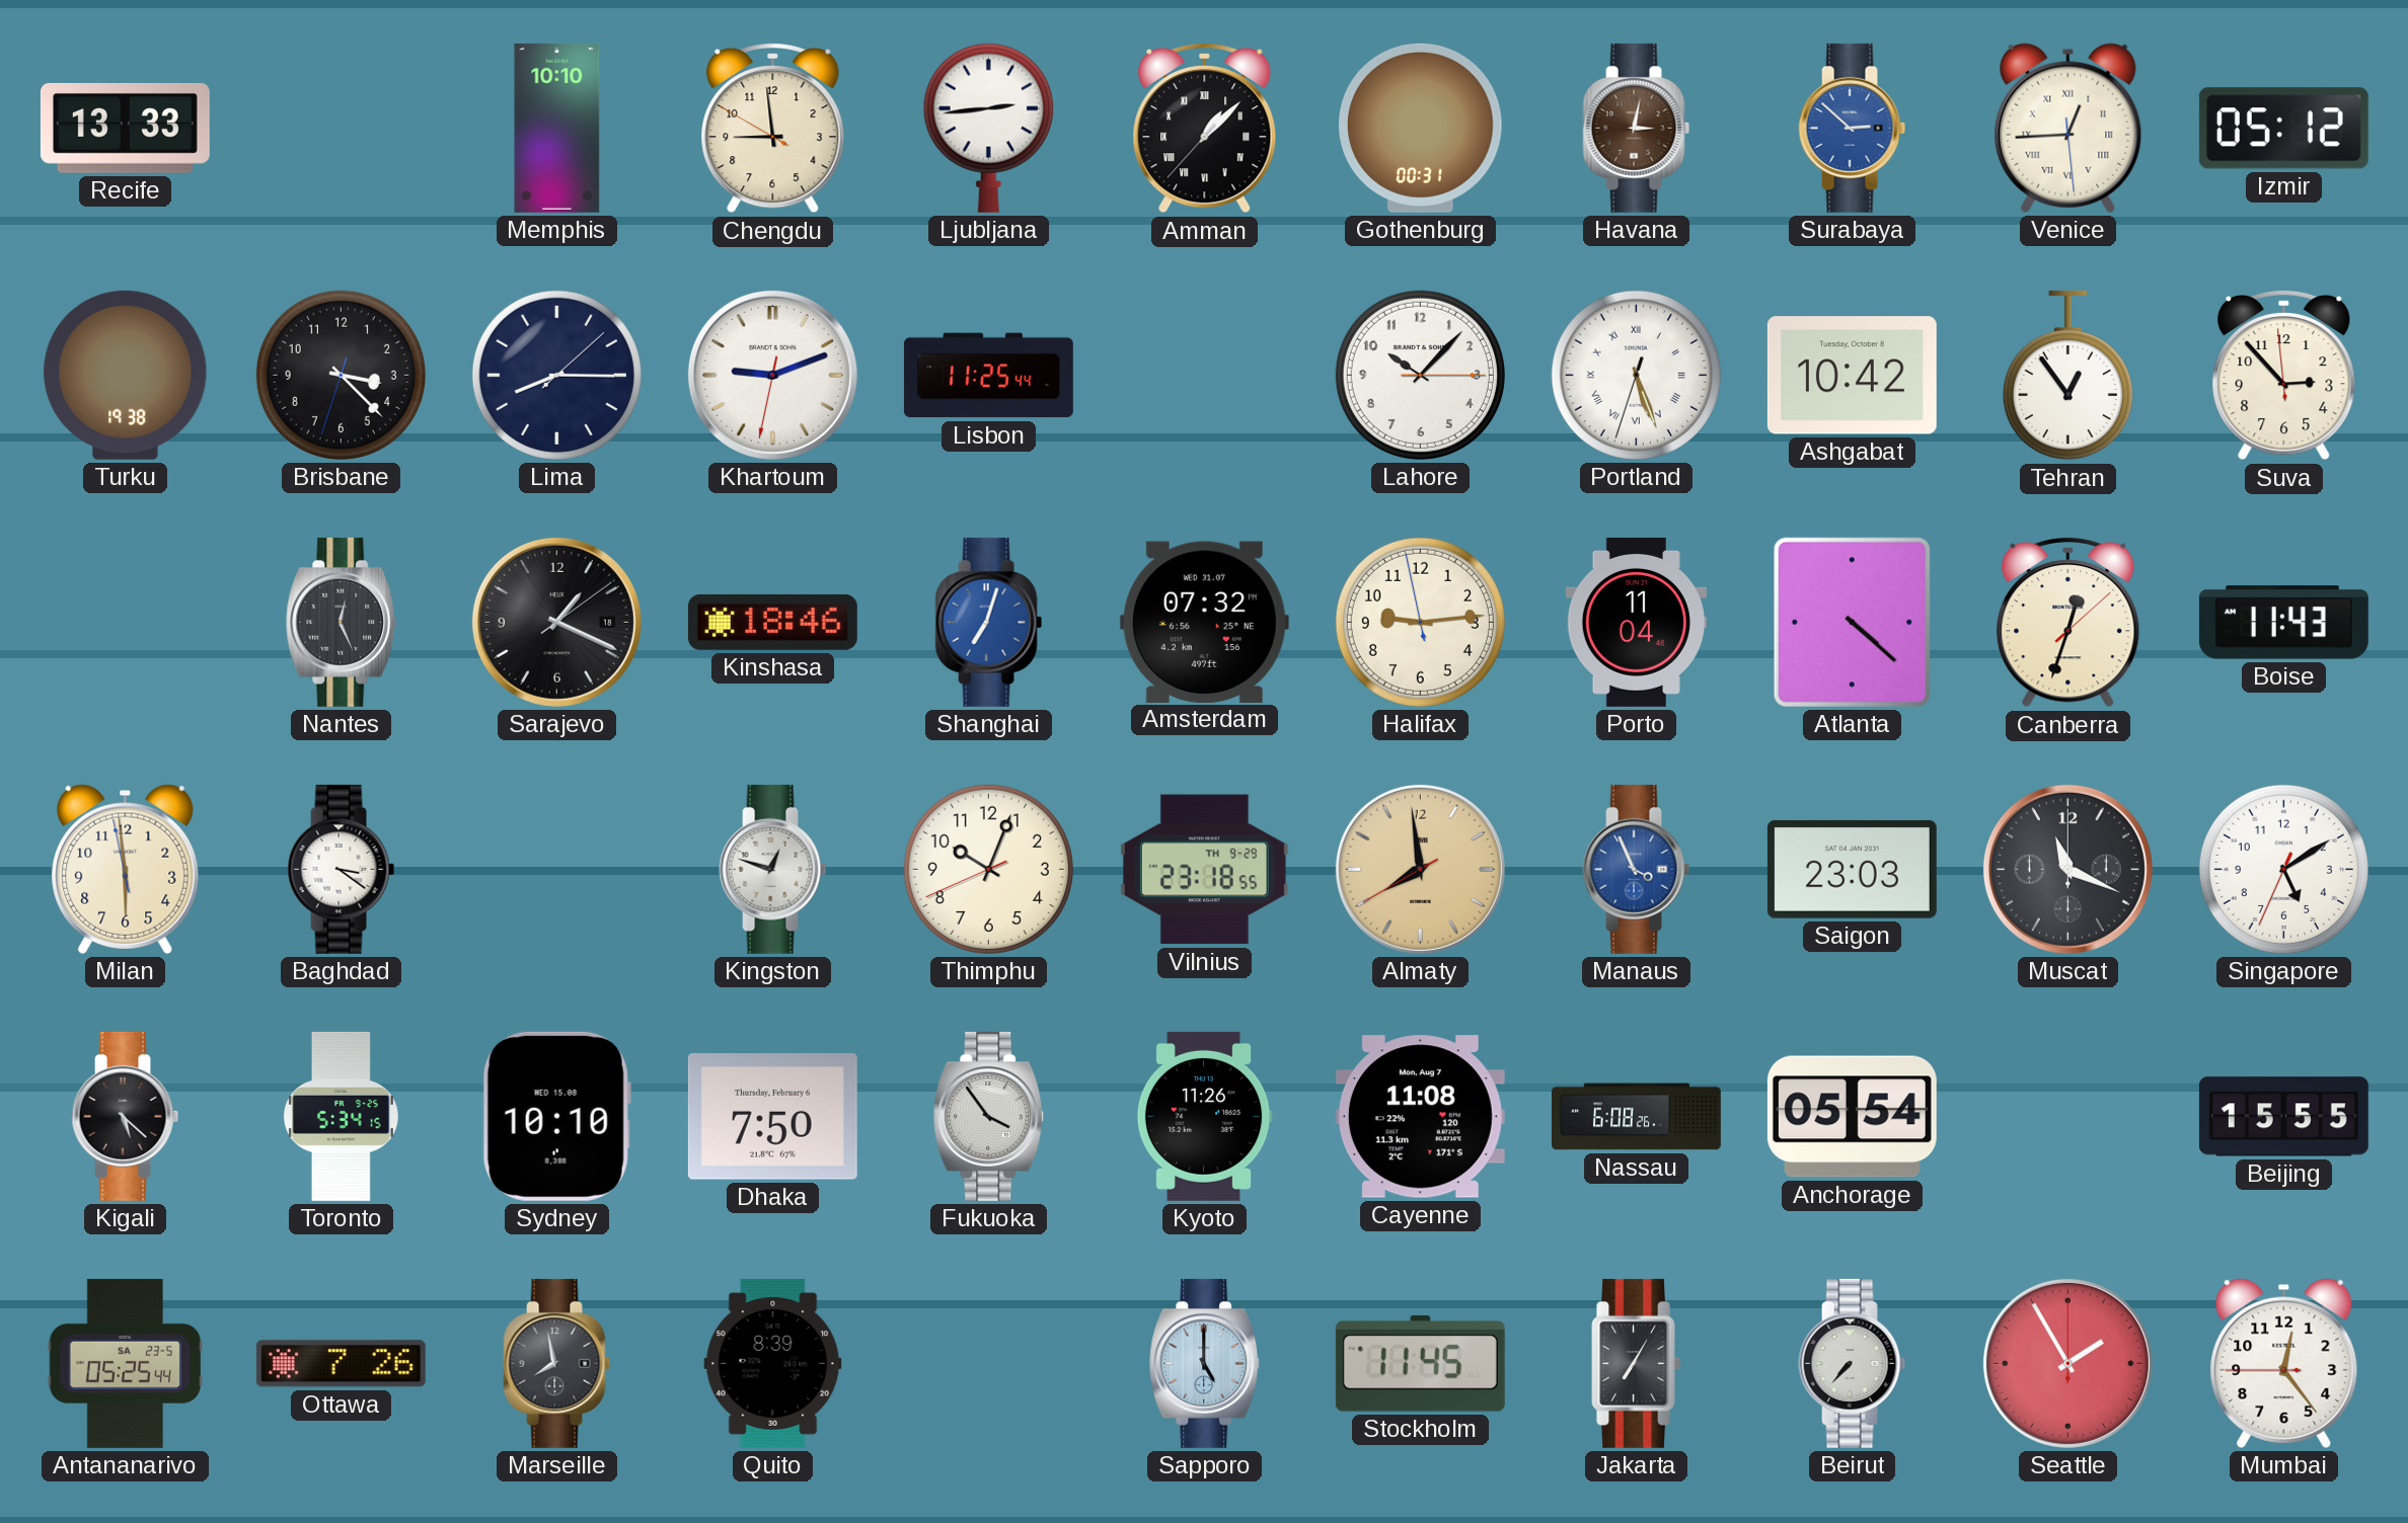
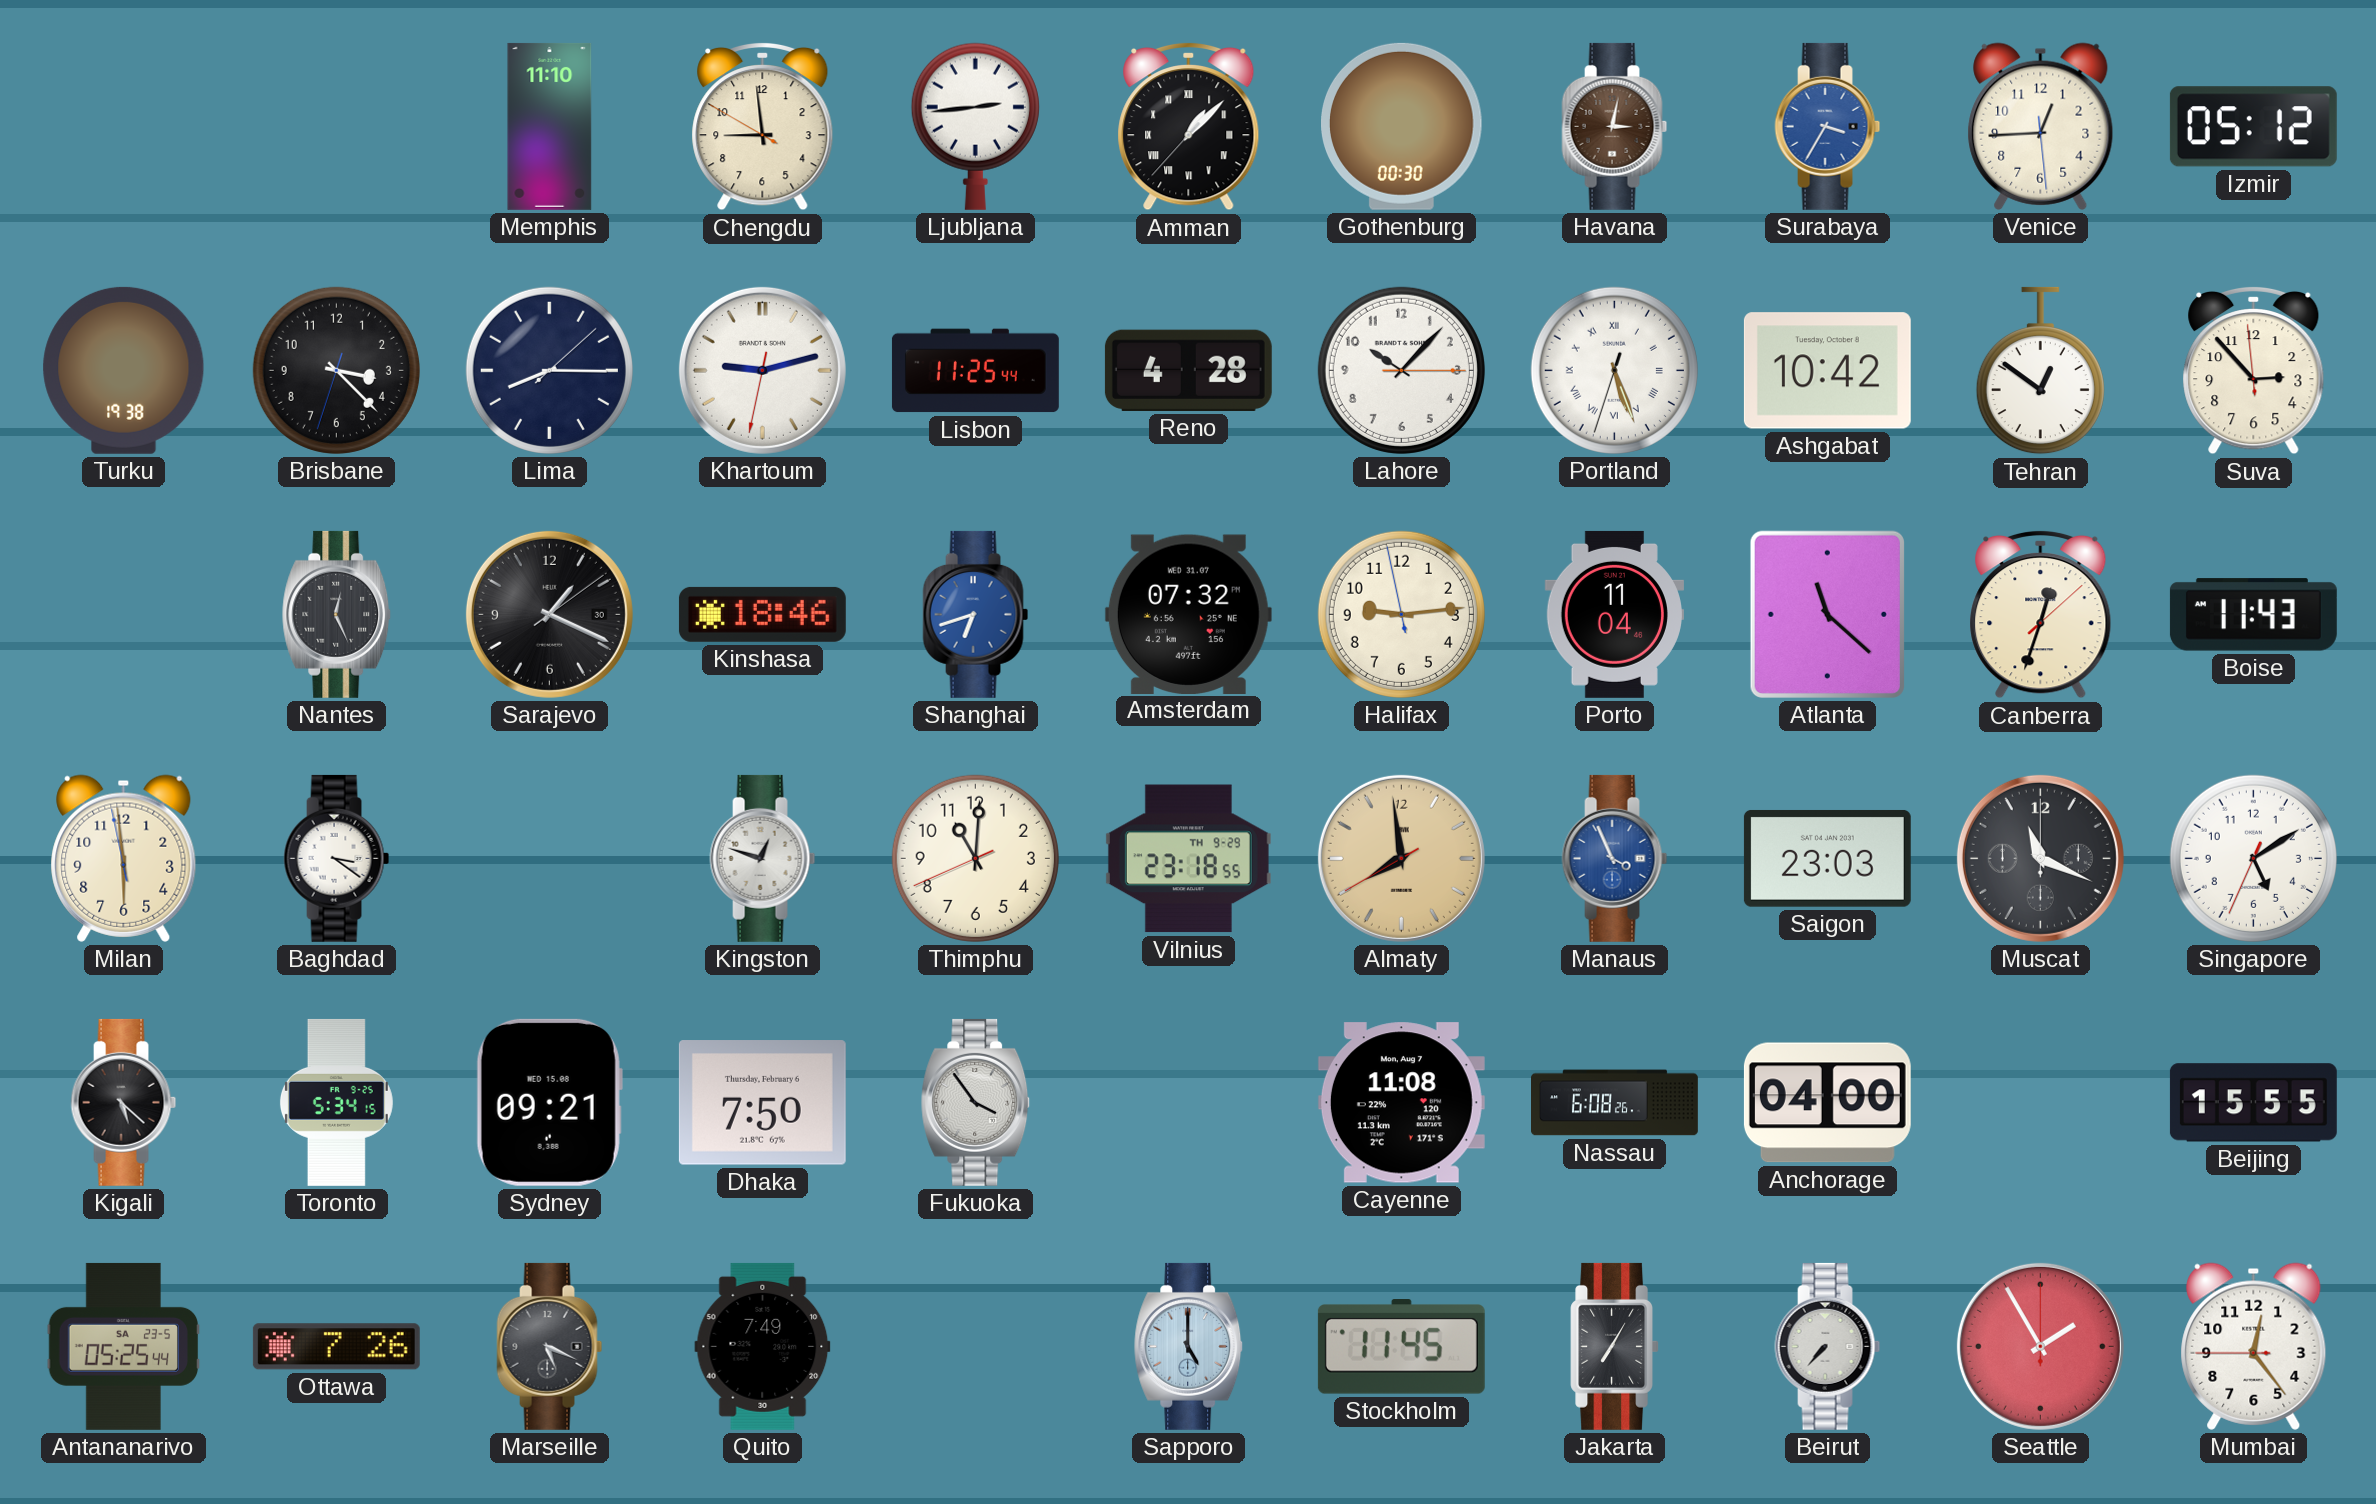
Recife: 13:33 -> none
Memphis: 10:10 -> 11:10
Gothenburg: 00:31 -> 00:30
Surabaya: 2:52 -> 3:35
Venice numerals: Roman -> Arabic
Khartoum: 9:11 -> 9:12
Reno: none -> 4:28
Tehran: 12:54 -> 12:51
Sarajevo date: 18 -> 30
Shanghai: 7:03 -> 6:42
Atlanta: 4:22 -> 11:22
Thimphu: 10:03 -> 11:00
Sydney: 10:10 -> 09:21
Kyoto: 11:26 -> none
Anchorage: 05:54 -> 04:00
Marseille: 7:58 -> 5:19
Quito: 8:39 -> 7:49
